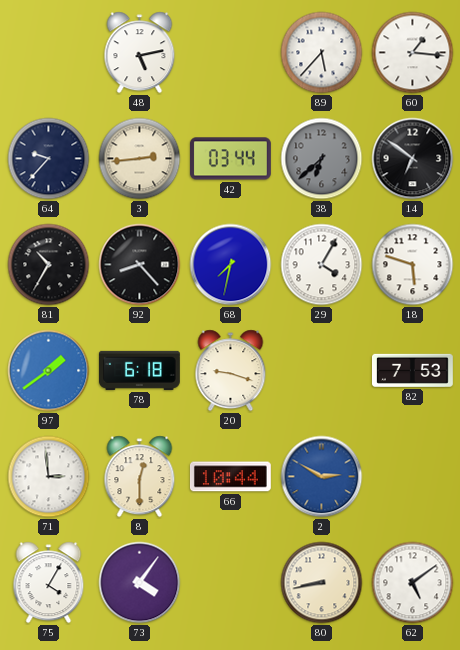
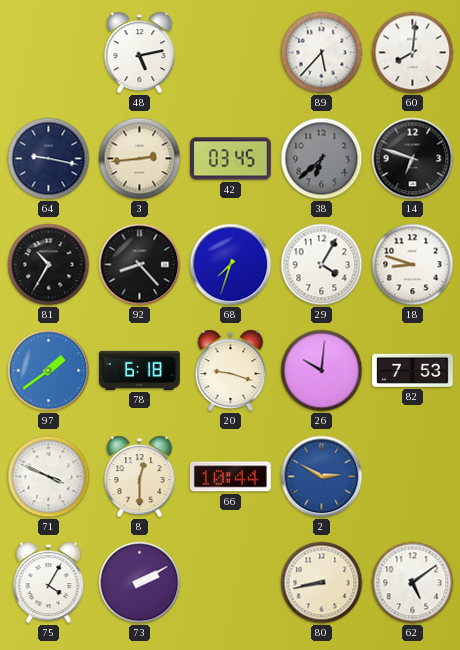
60: 1:16 -> 8:01
64: 9:37 -> 9:17
42: 03:44 -> 03:45
14: 6:51 -> 6:48
68: 7:32 -> 7:33
18: 5:48 -> 8:48
26: none -> 10:01
71: 2:59 -> 3:49
73: 4:06 -> 2:10
